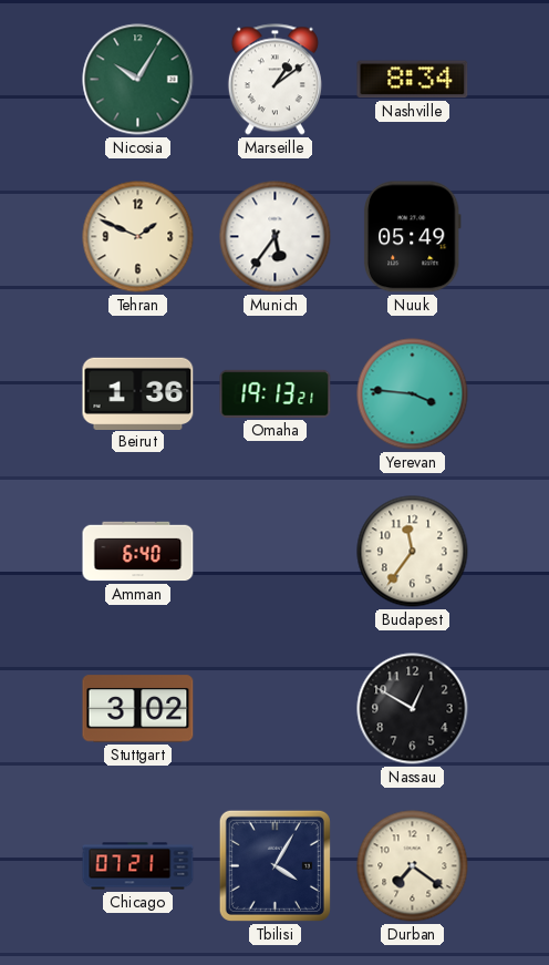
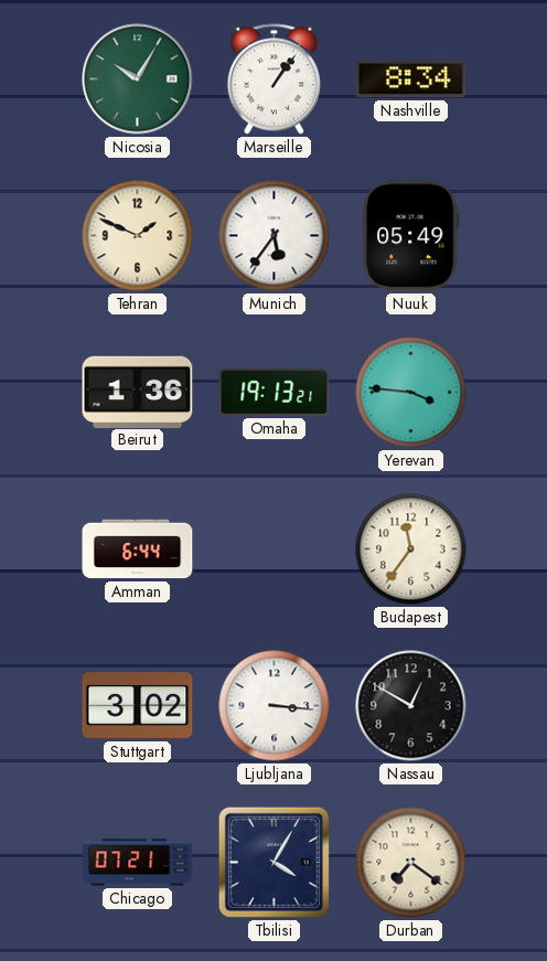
Marseille: 1:09 -> 1:06
Amman: 6:40 -> 6:44
Ljubljana: none -> 3:16
